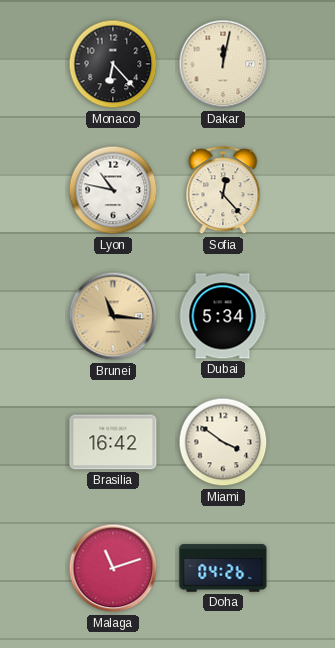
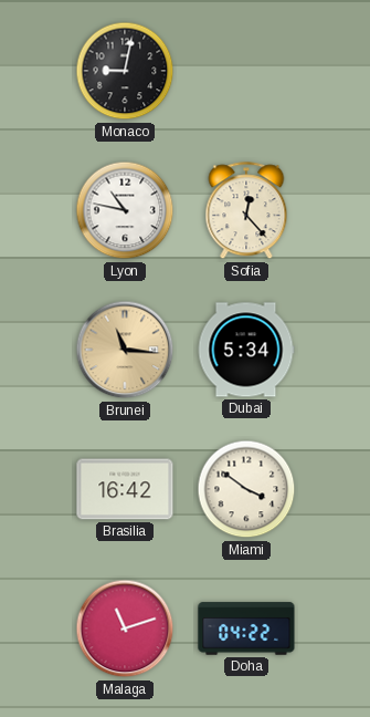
Monaco: 6:23 -> 9:02
Dakar: 12:02 -> none
Doha: 04:26 -> 04:22
